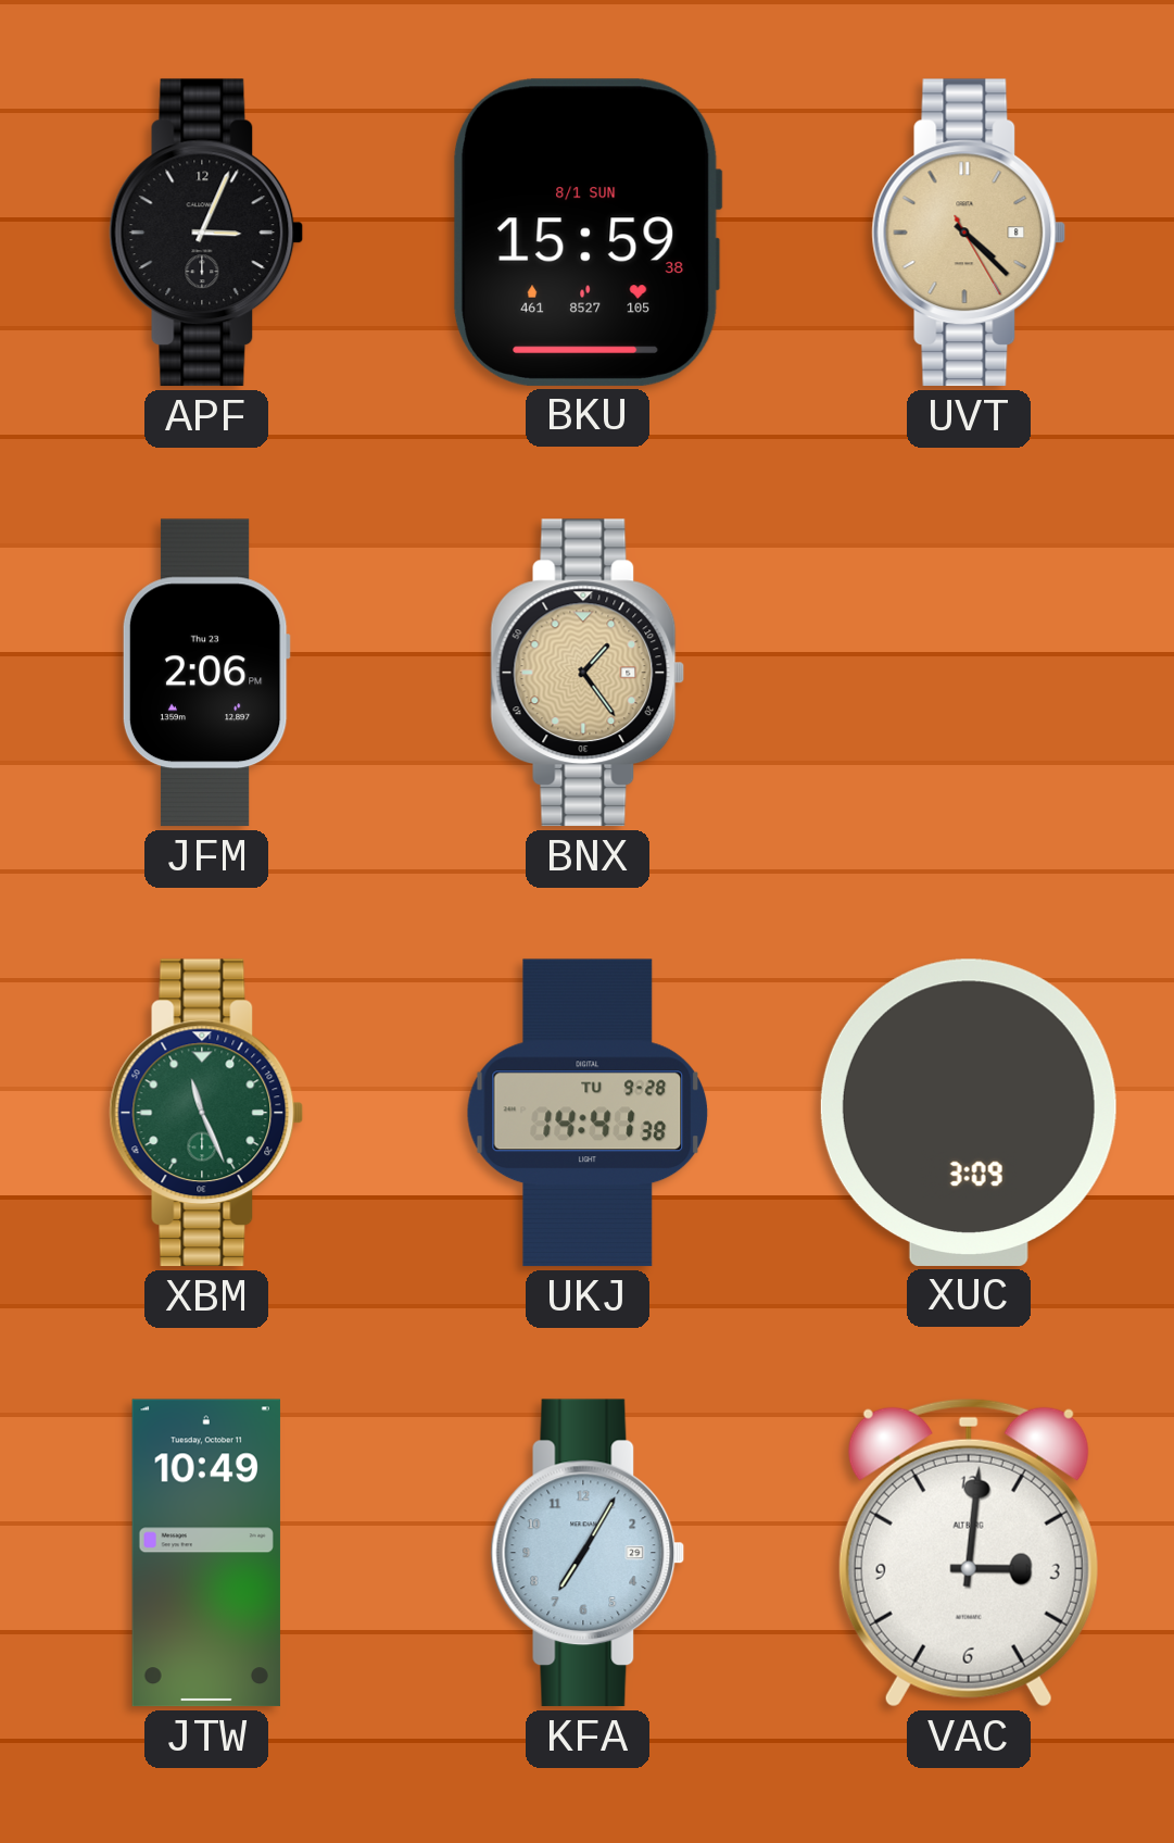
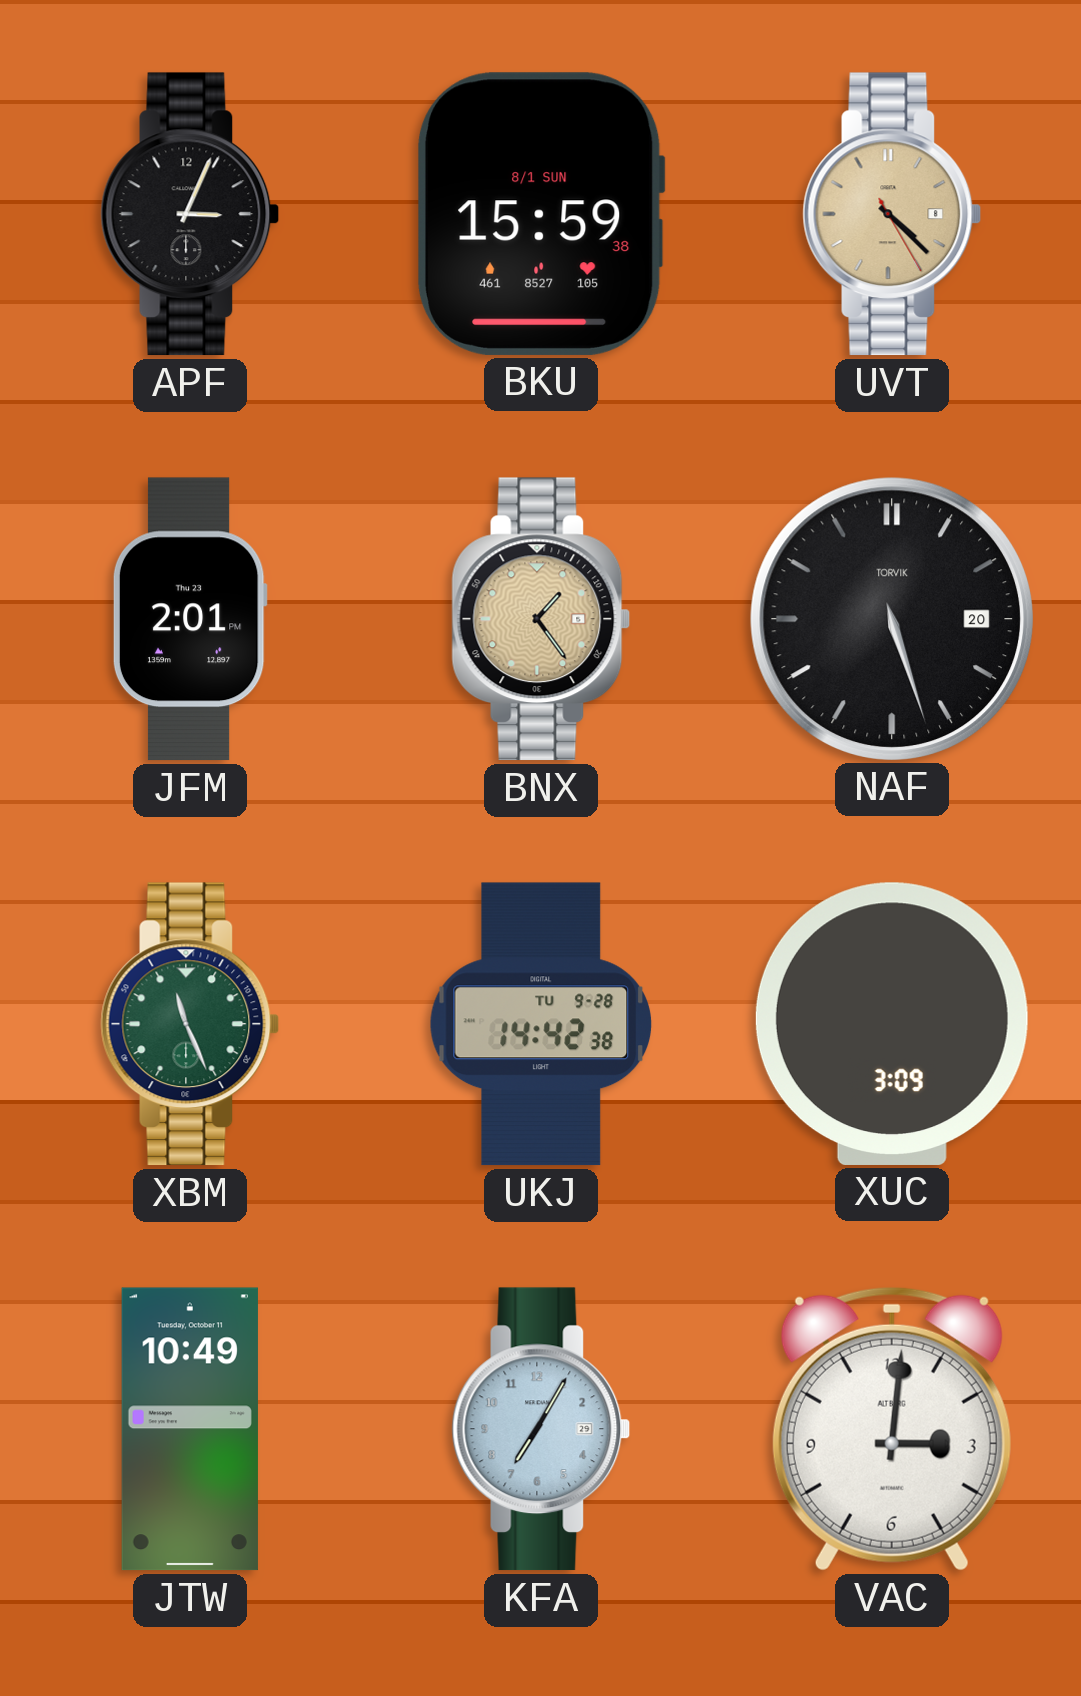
JFM: 2:06 -> 2:01
NAF: none -> 5:27
UKJ: 14:41 -> 14:42
